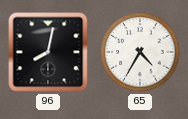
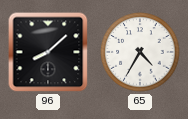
96: 8:02 -> 8:08
